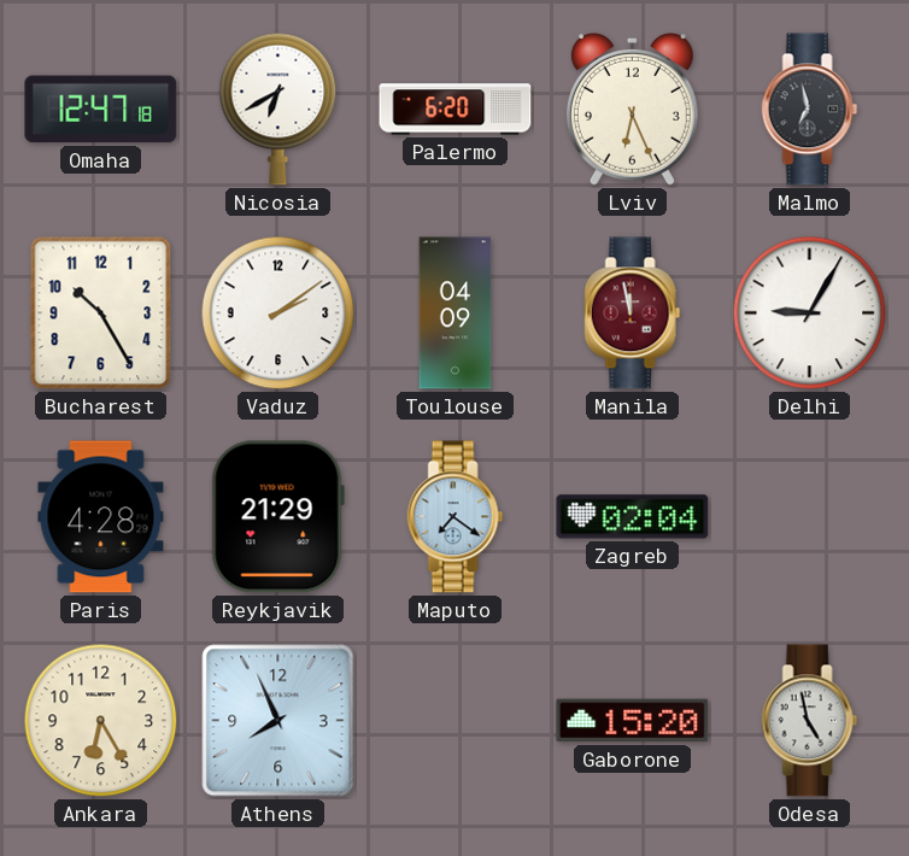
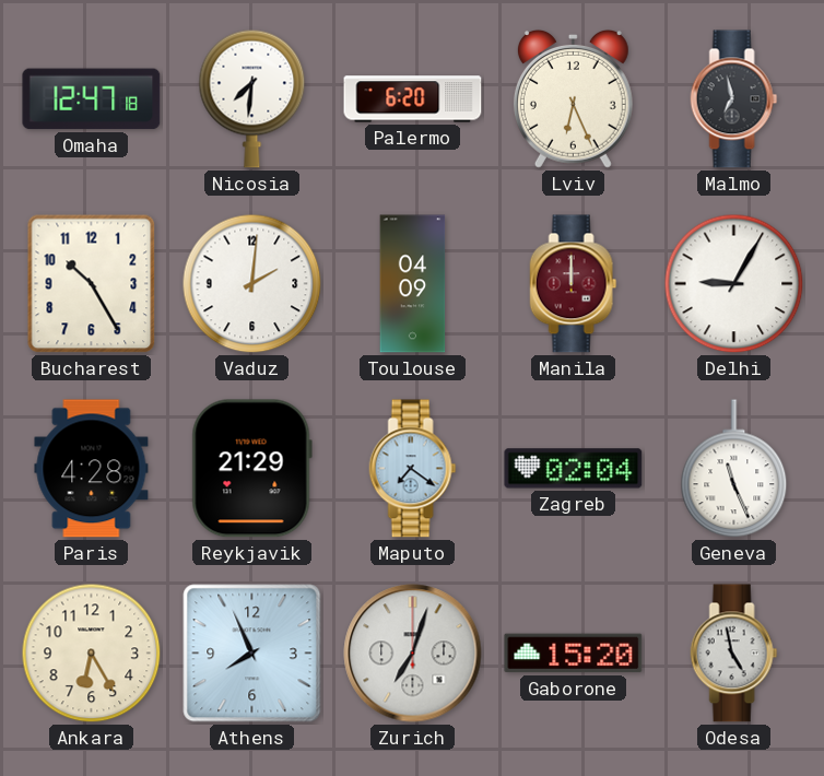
Nicosia: 6:40 -> 7:31
Vaduz: 2:09 -> 2:01
Manila: 11:58 -> 12:00
Geneva: none -> 11:26
Zurich: none -> 7:03
